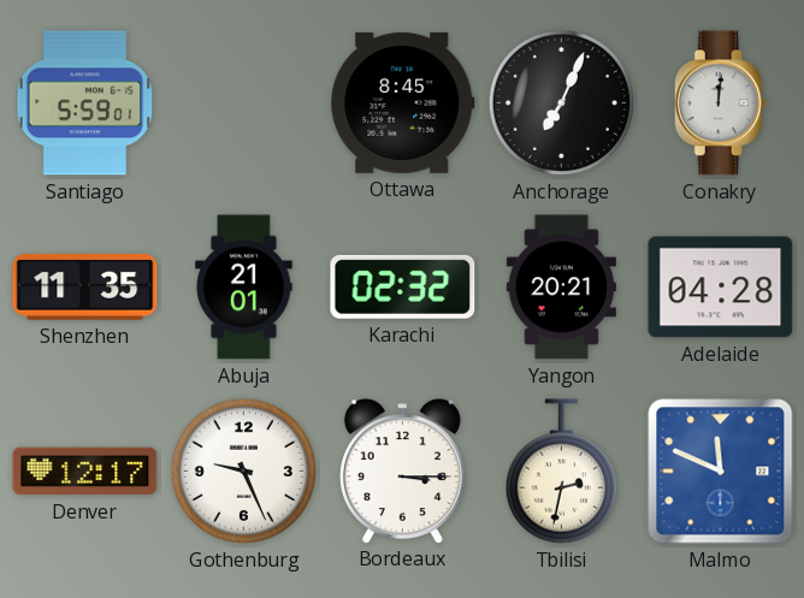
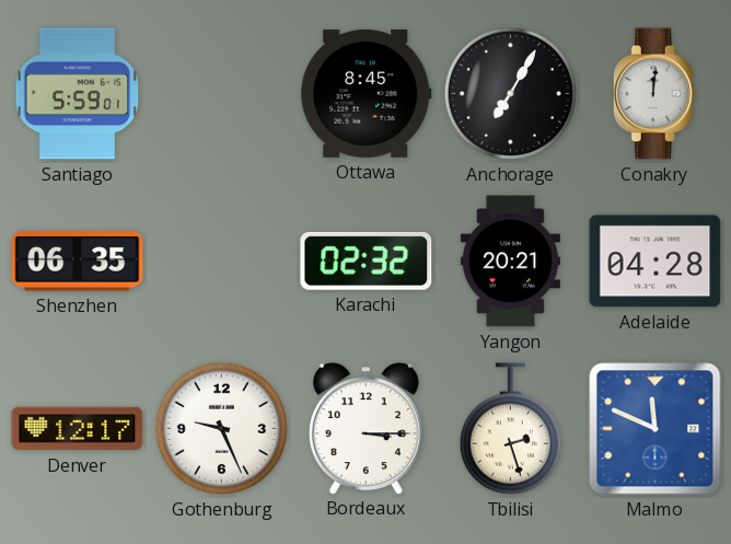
Anchorage: 7:04 -> 7:05
Shenzhen: 11:35 -> 06:35
Abuja: 21:01 -> none
Tbilisi: 2:32 -> 2:27
